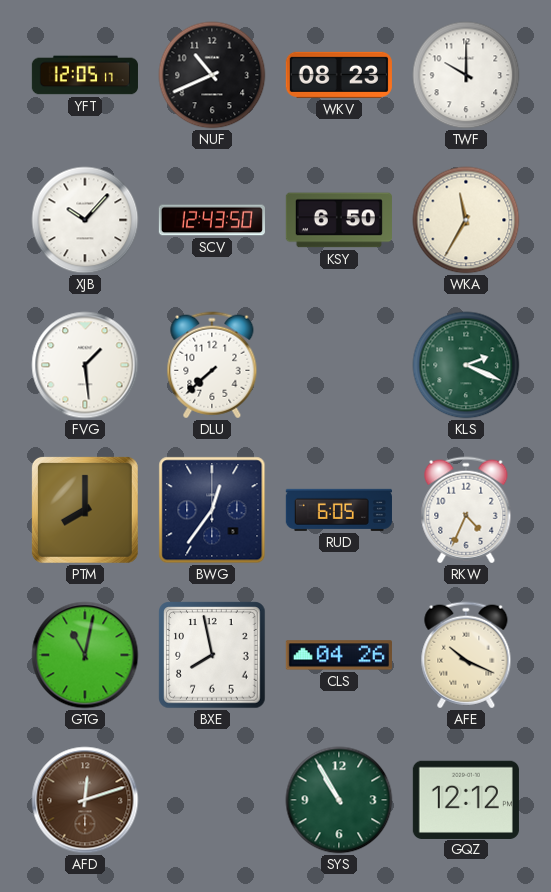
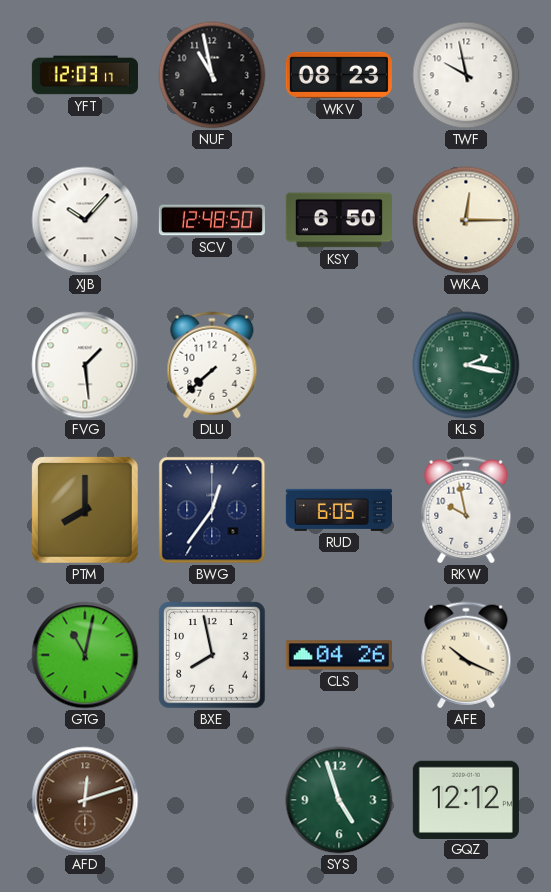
YFT: 12:05 -> 12:03
NUF: 10:41 -> 10:58
TWF: 10:00 -> 9:58
SCV: 12:43 -> 12:48
WKA: 11:35 -> 12:15
KLS: 2:19 -> 2:17
RKW: 4:34 -> 9:58
SYS: 10:55 -> 4:57
